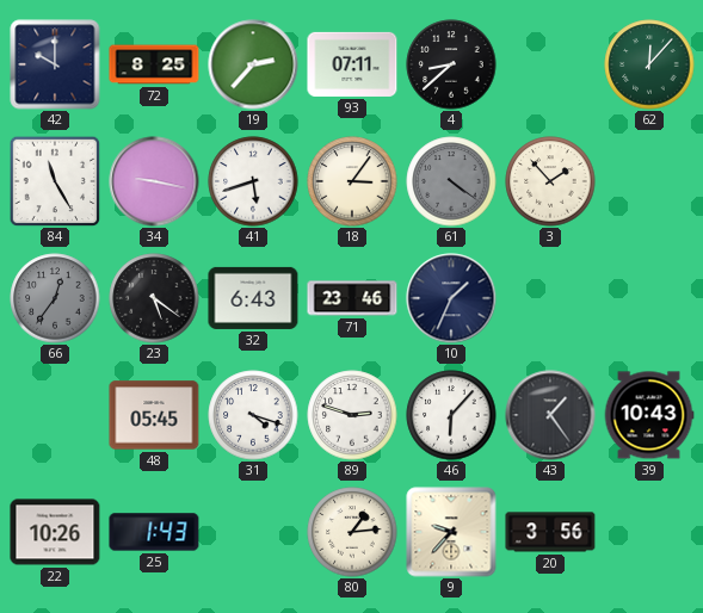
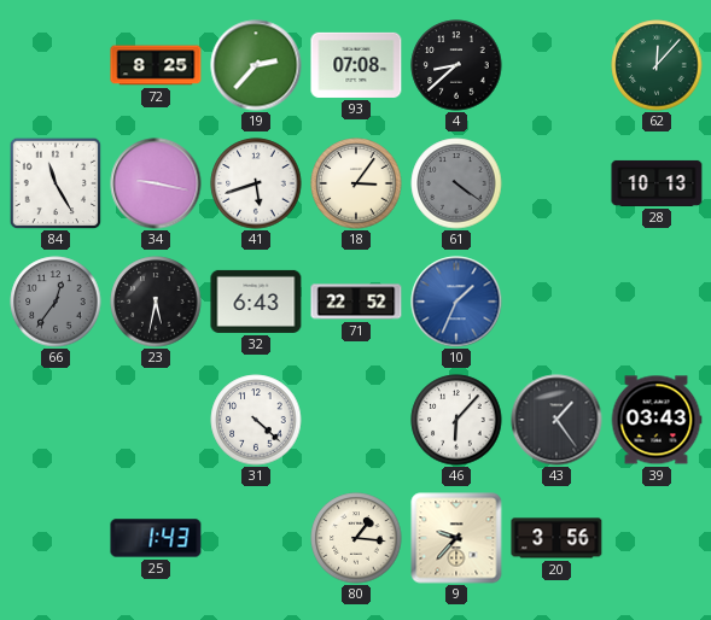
42: 10:00 -> none
93: 07:11 -> 07:08
3: 1:53 -> none
28: none -> 10:13
23: 5:21 -> 5:32
71: 23:46 -> 22:52
10 dial: navy -> blue
48: 05:45 -> none
31: 4:18 -> 4:22
89: 2:48 -> none
39: 10:43 -> 03:43
22: 10:26 -> none
80: 1:14 -> 1:16
